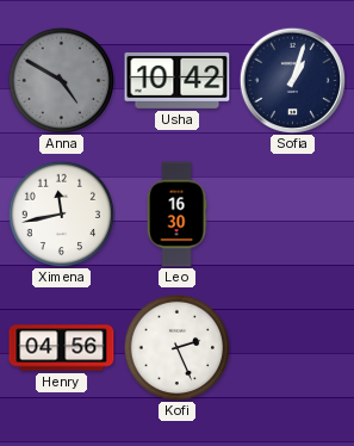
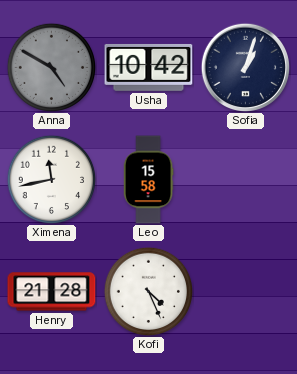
Leo: 16:30 -> 15:58
Henry: 04:56 -> 21:28
Kofi: 2:26 -> 4:26
